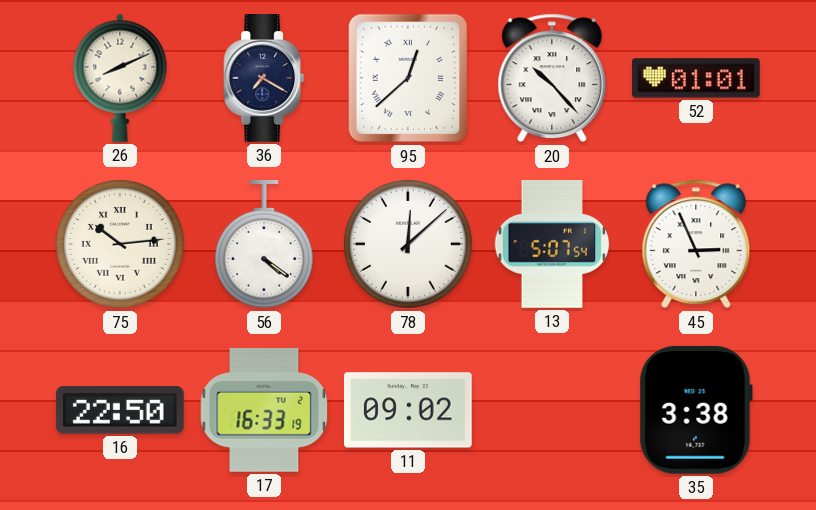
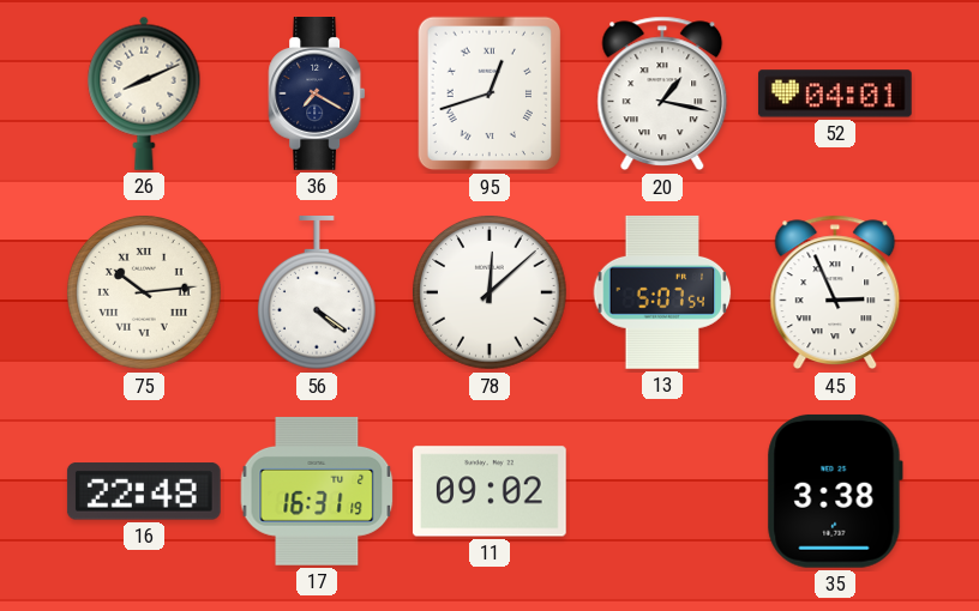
95: 12:38 -> 12:42
20: 10:23 -> 1:17
52: 01:01 -> 04:01
16: 22:50 -> 22:48
17: 16:33 -> 16:31
